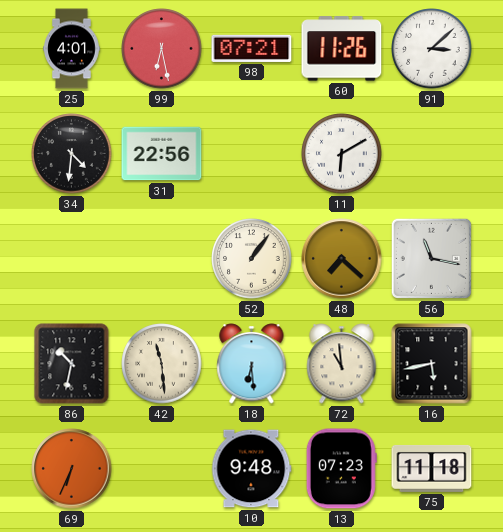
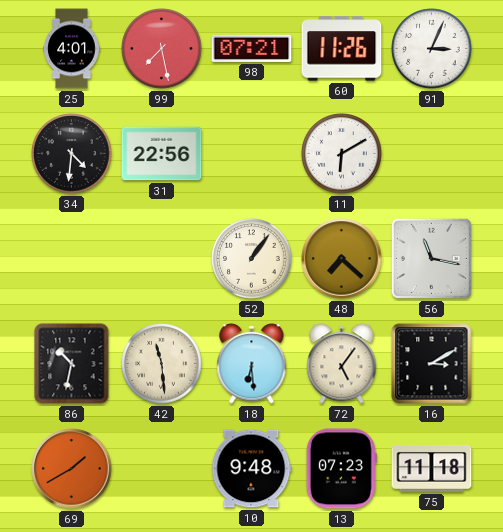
99: 6:28 -> 7:28
91: 3:08 -> 3:04
72: 10:59 -> 5:06
16: 5:43 -> 3:10
69: 6:34 -> 1:40
